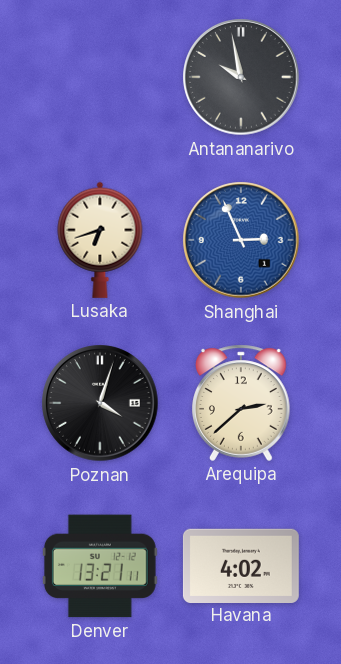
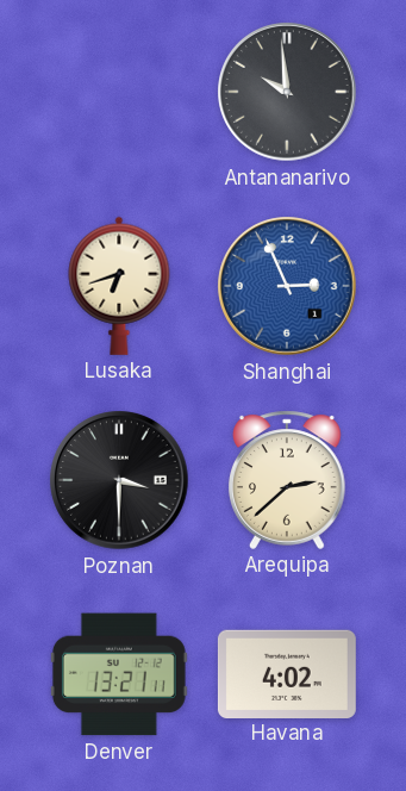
Antananarivo: 9:58 -> 9:59
Poznan: 4:03 -> 3:30
